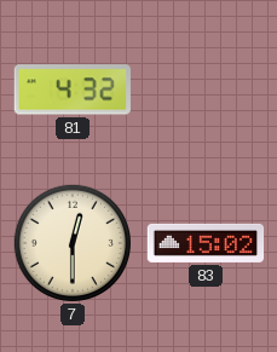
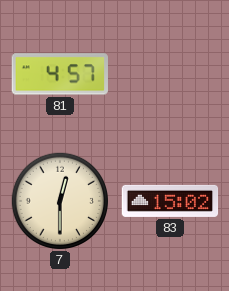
81: 4:32 -> 4:57
